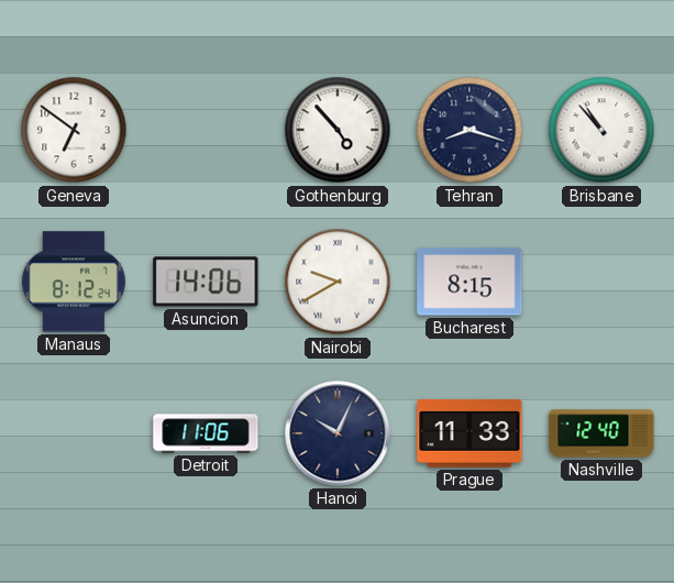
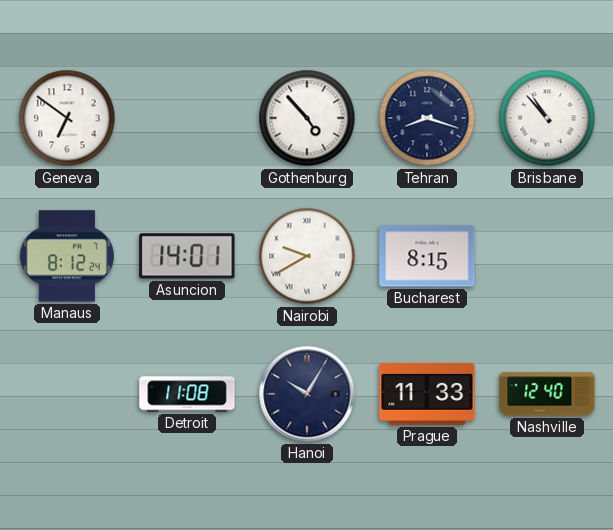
Asuncion: 14:06 -> 14:01
Detroit: 11:06 -> 11:08
Hanoi: 10:04 -> 10:05
